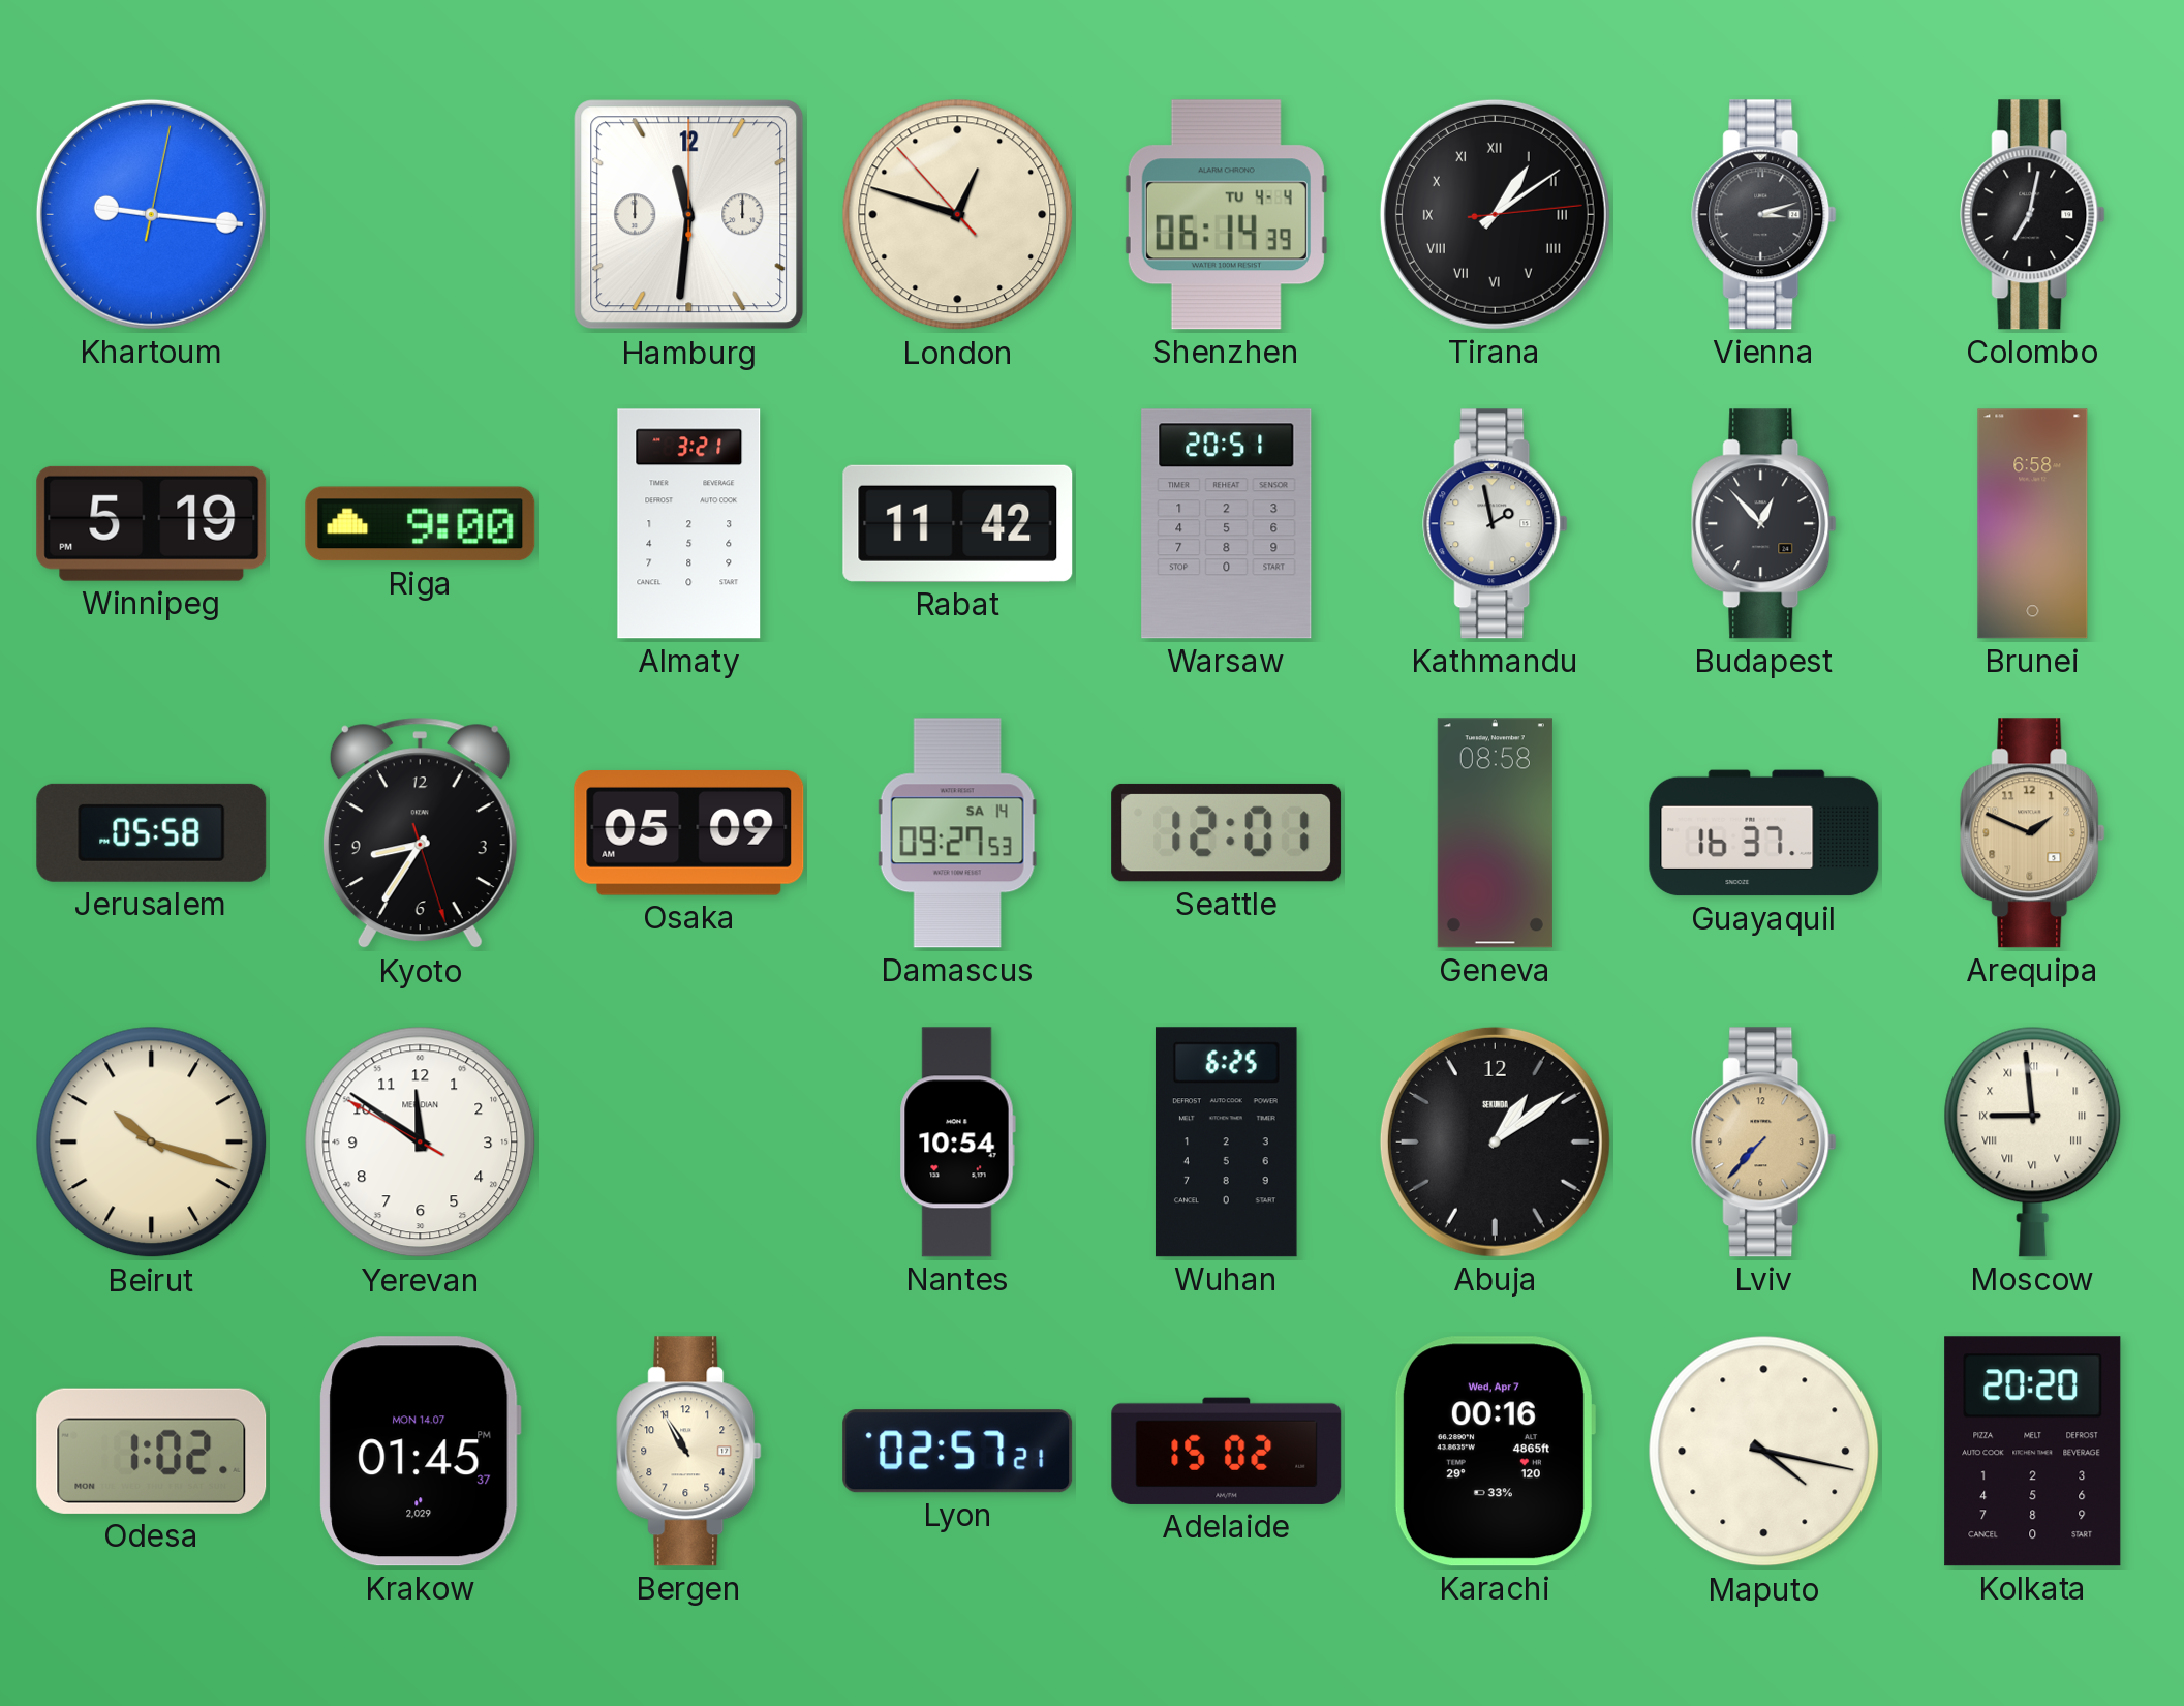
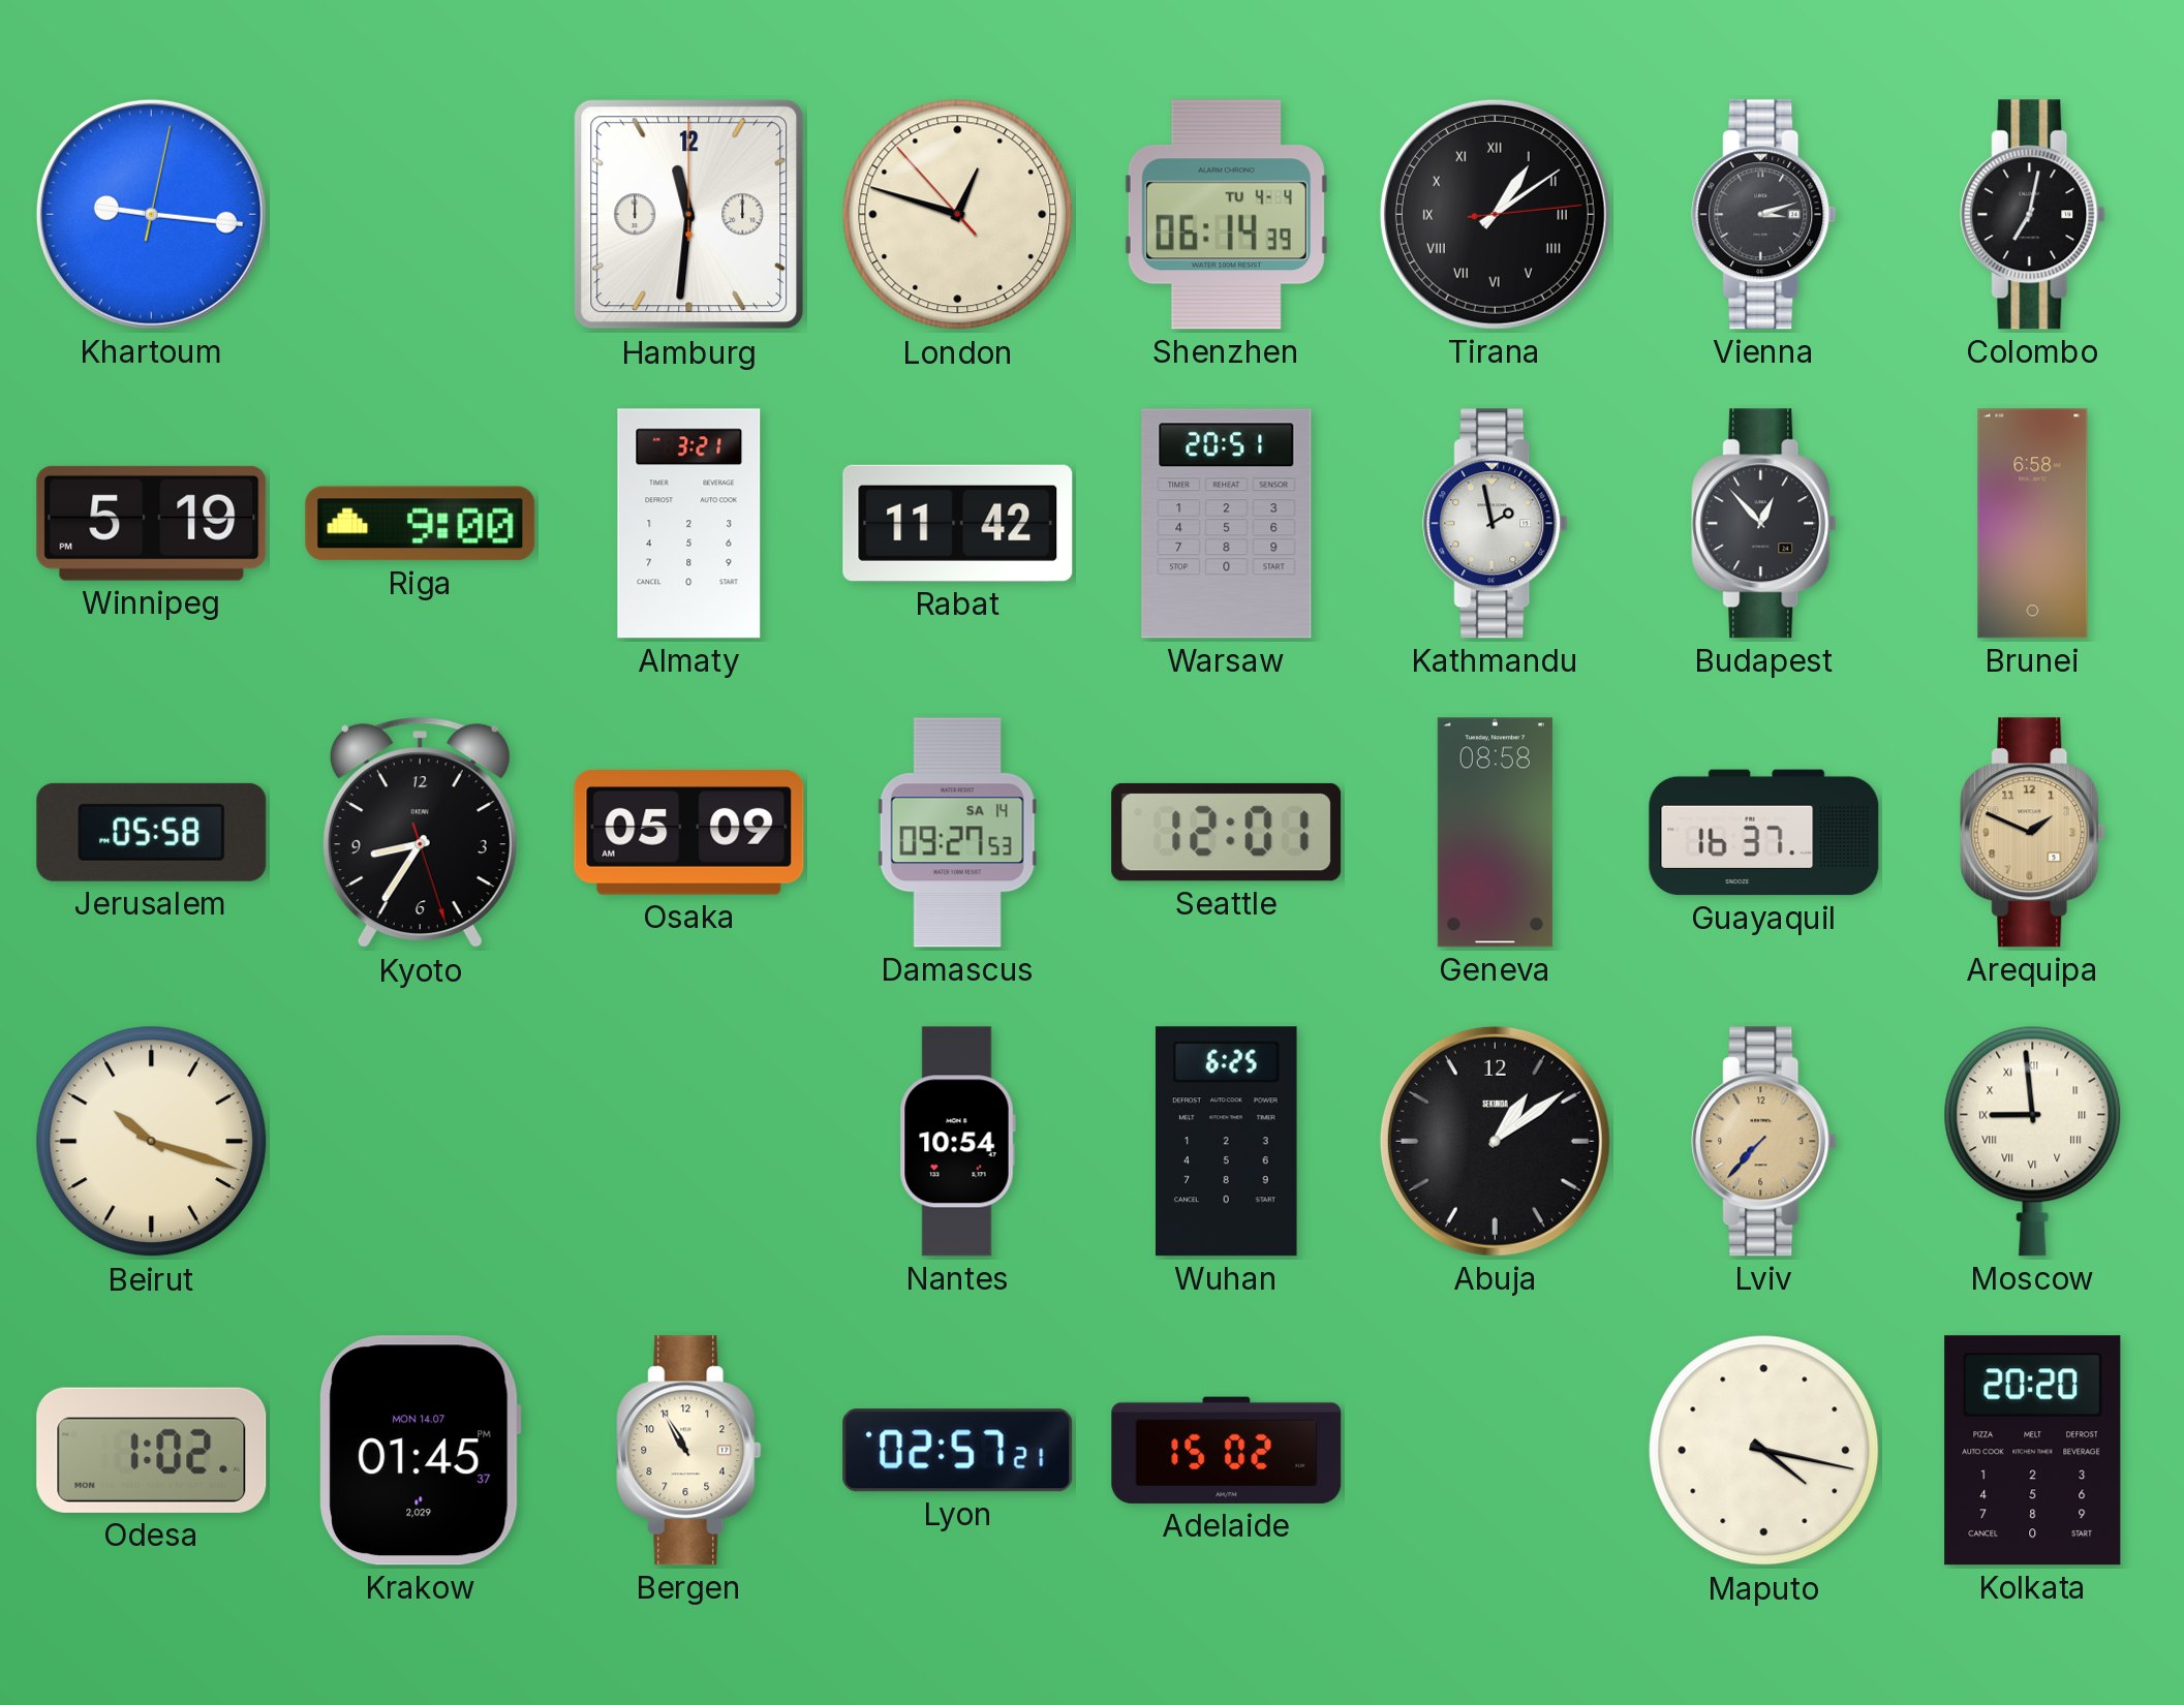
Yerevan: 11:50 -> none
Karachi: 00:16 -> none
